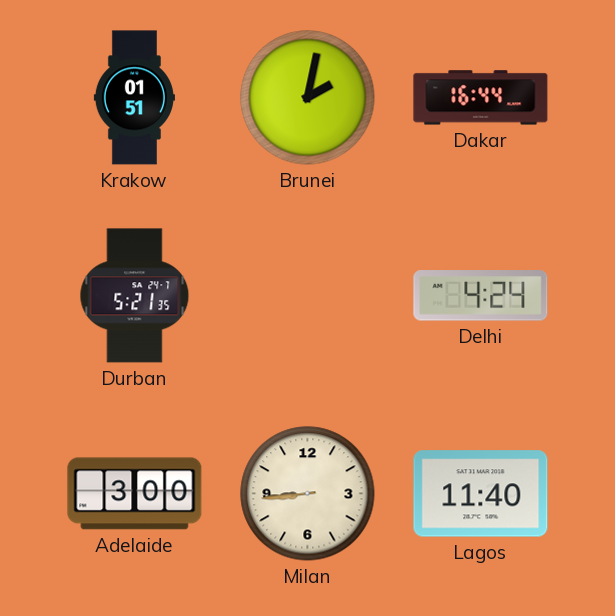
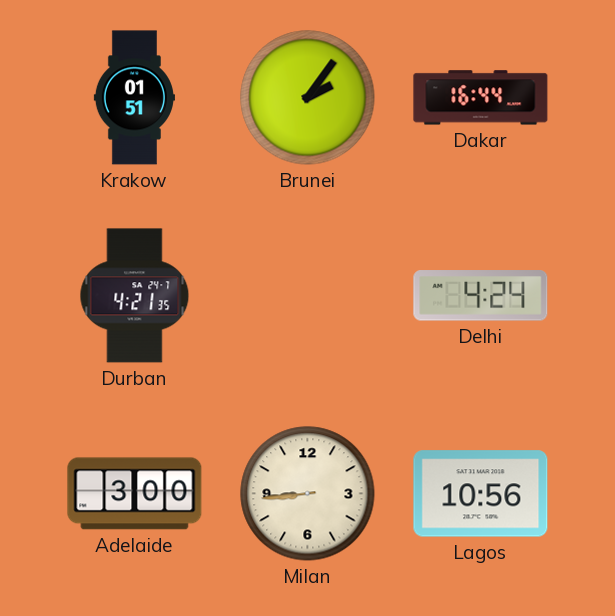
Brunei: 2:02 -> 2:06
Durban: 5:21 -> 4:21
Lagos: 11:40 -> 10:56
